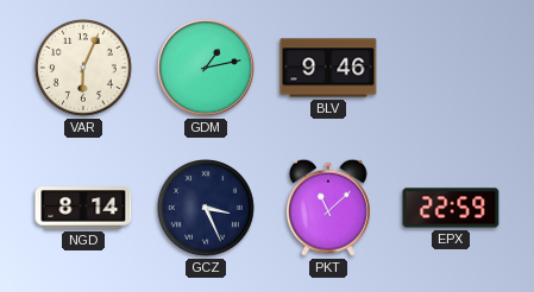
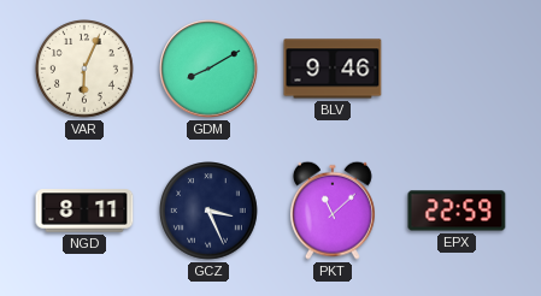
GDM: 1:13 -> 8:10
NGD: 8:14 -> 8:11
